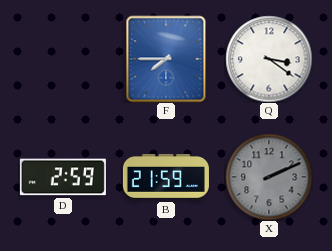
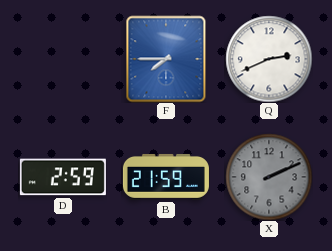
Q: 3:21 -> 2:41
